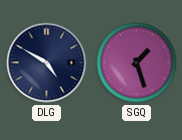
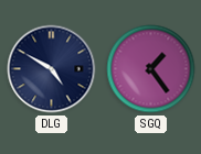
SGQ: 1:27 -> 1:24
